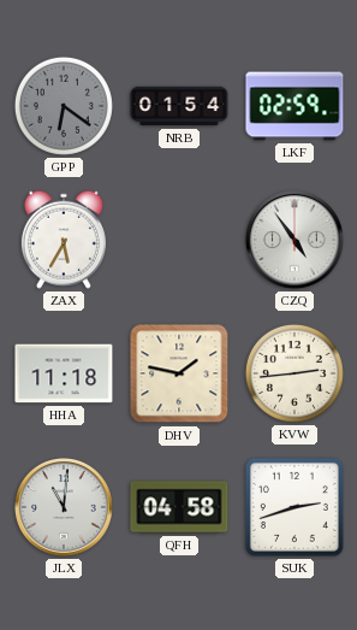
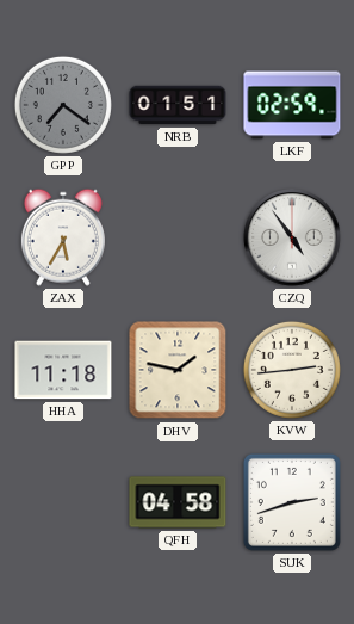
GPP: 6:21 -> 7:21
NRB: 01:54 -> 01:51
JLX: 11:01 -> none
